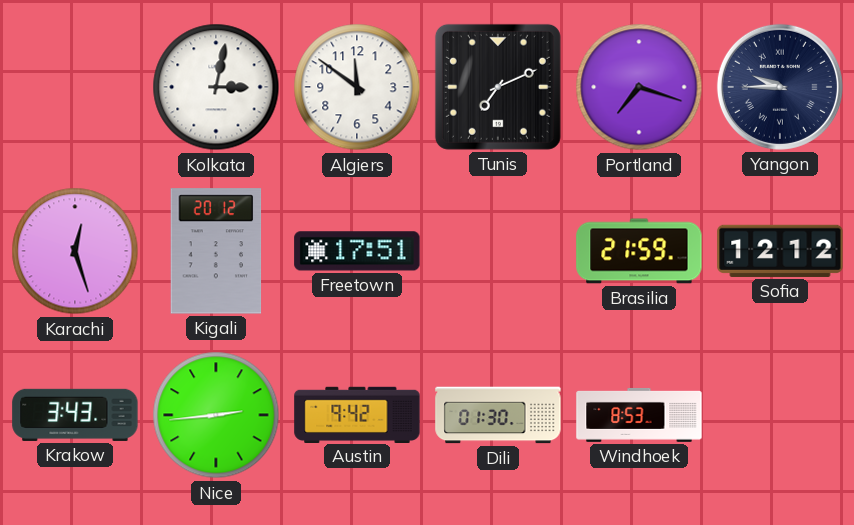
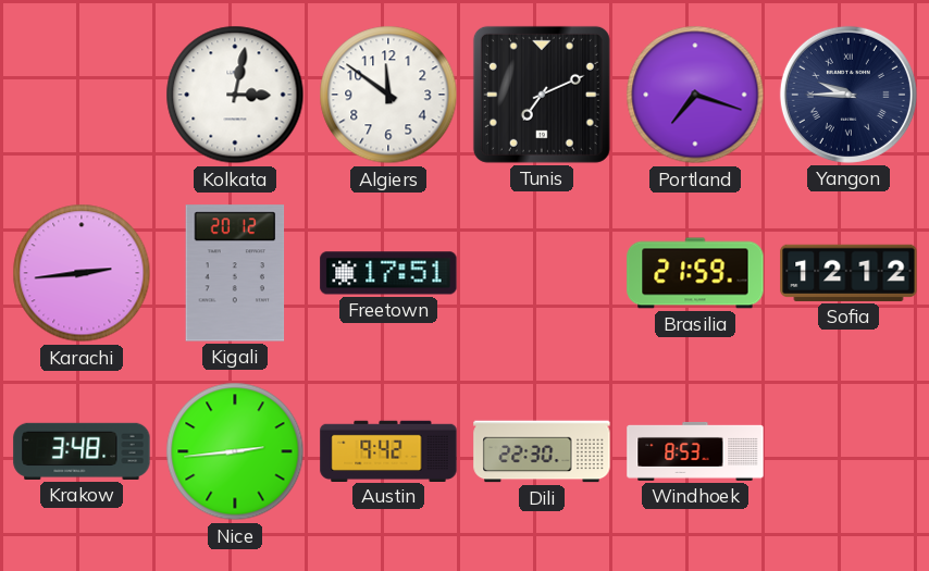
Karachi: 12:27 -> 2:44
Krakow: 3:43 -> 3:48
Dili: 01:30 -> 22:30
